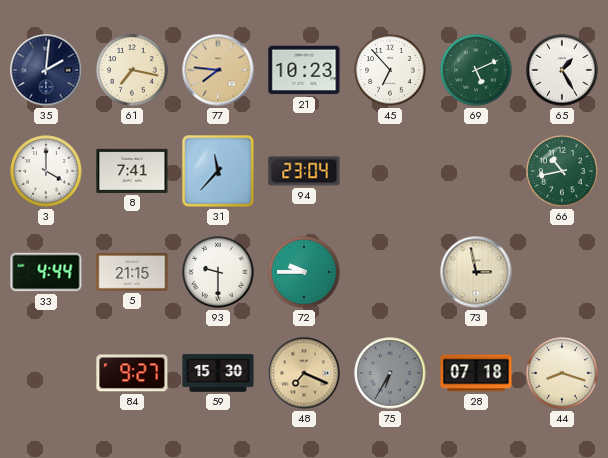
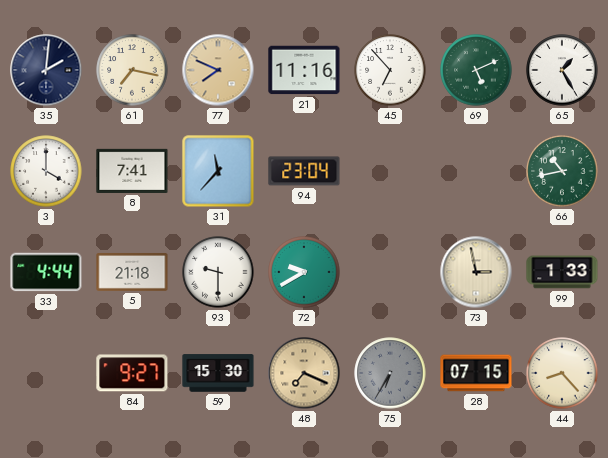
77: 7:46 -> 7:49
21: 10:23 -> 11:16
5: 21:15 -> 21:18
72: 9:45 -> 9:40
99: none -> 1:33
28: 07:18 -> 07:15
44: 8:18 -> 8:23
